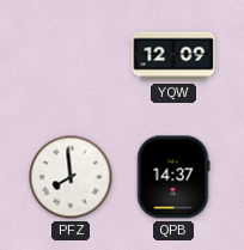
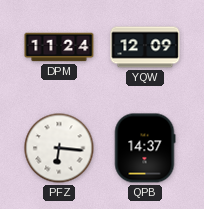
DPM: none -> 11:24
PFZ: 7:59 -> 6:16
